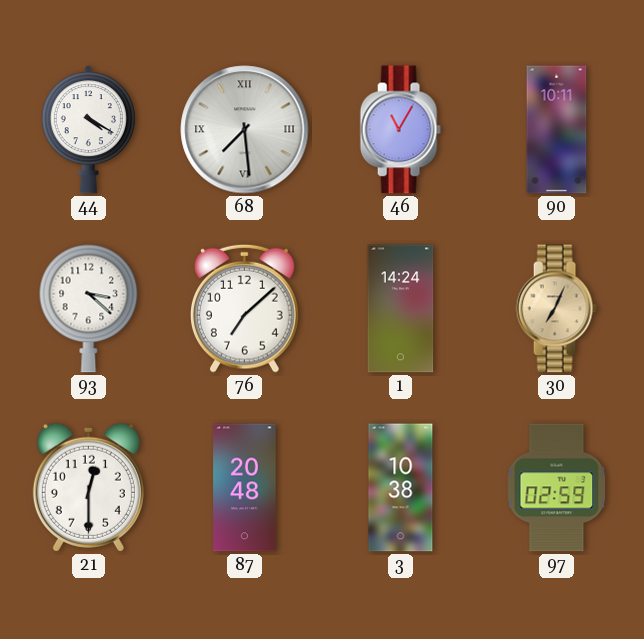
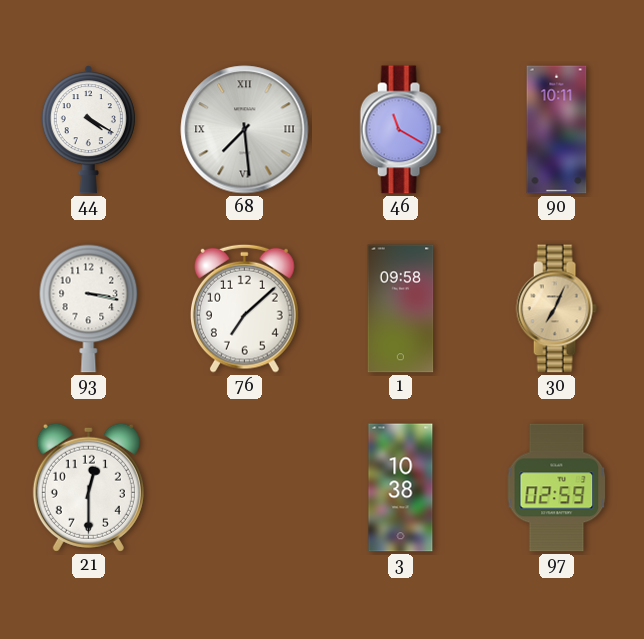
46: 11:05 -> 11:20
93: 3:22 -> 3:17
1: 14:24 -> 09:58
87: 20:48 -> none
